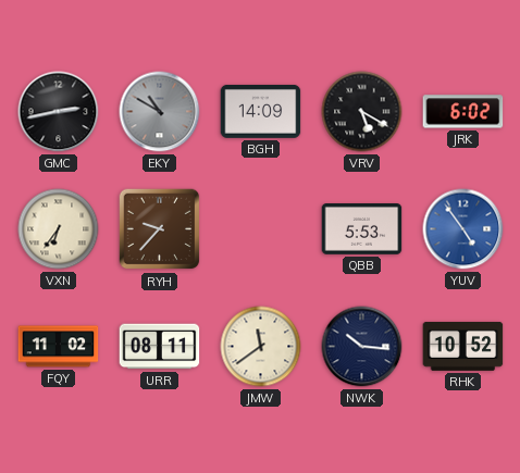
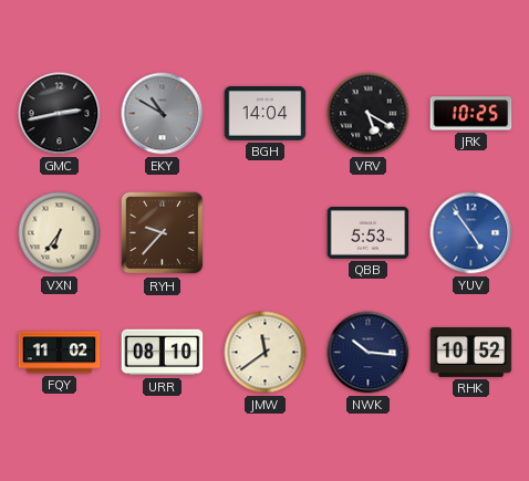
BGH: 14:09 -> 14:04
JRK: 6:02 -> 10:25
URR: 08:11 -> 08:10
